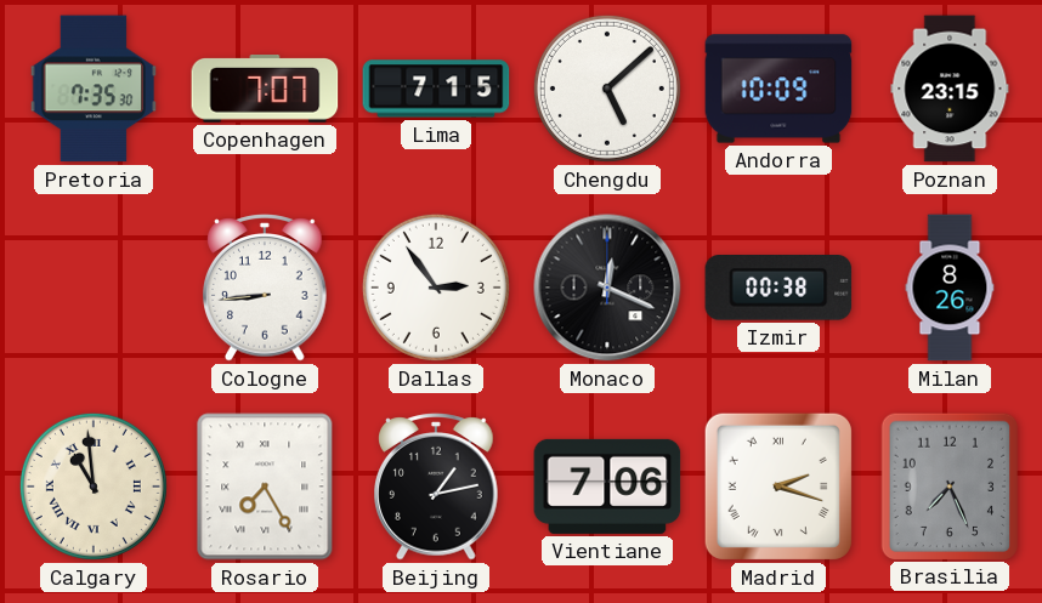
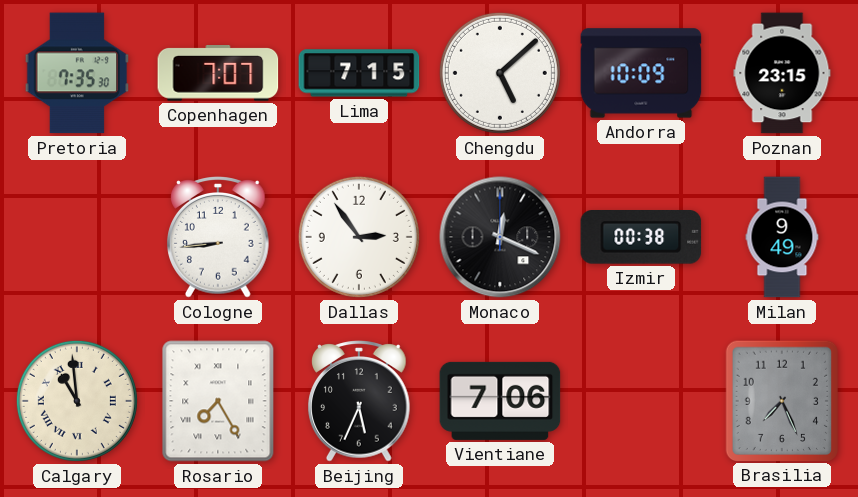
Milan: 8:26 -> 9:49
Beijing: 1:13 -> 5:34
Madrid: 2:18 -> none
